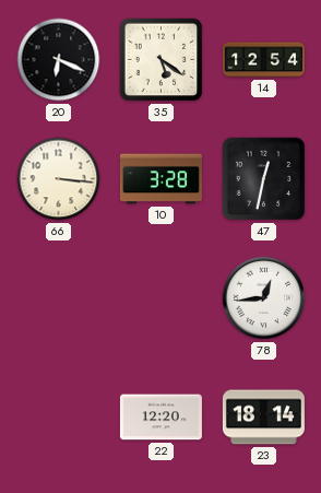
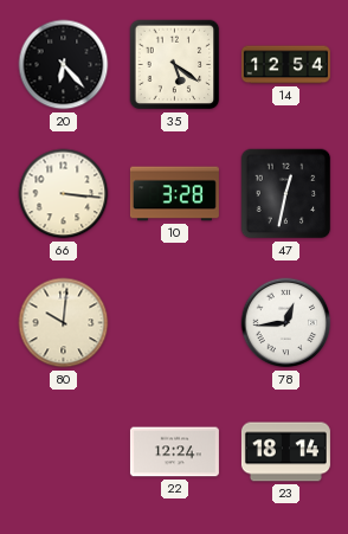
20: 6:19 -> 6:23
80: none -> 10:01
22: 12:20 -> 12:24
